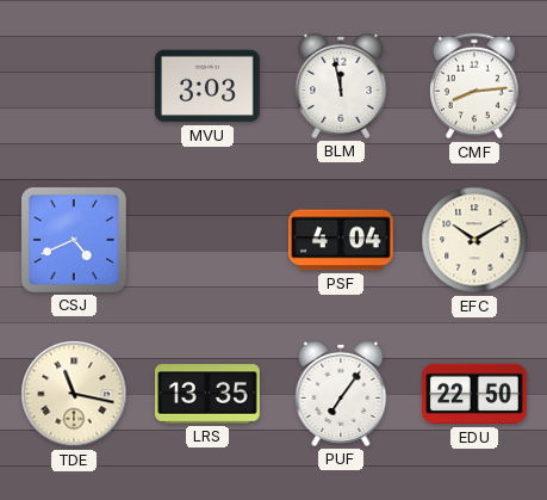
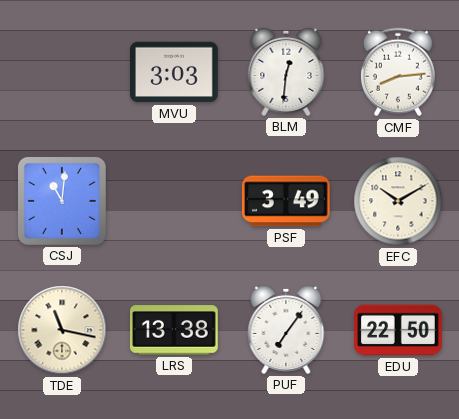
BLM: 11:58 -> 12:31
CSJ: 4:41 -> 11:01
PSF: 4:04 -> 3:49
LRS: 13:35 -> 13:38
